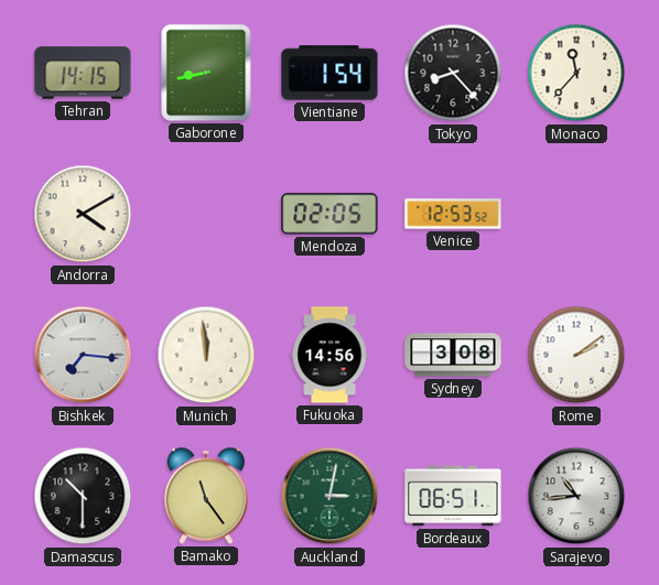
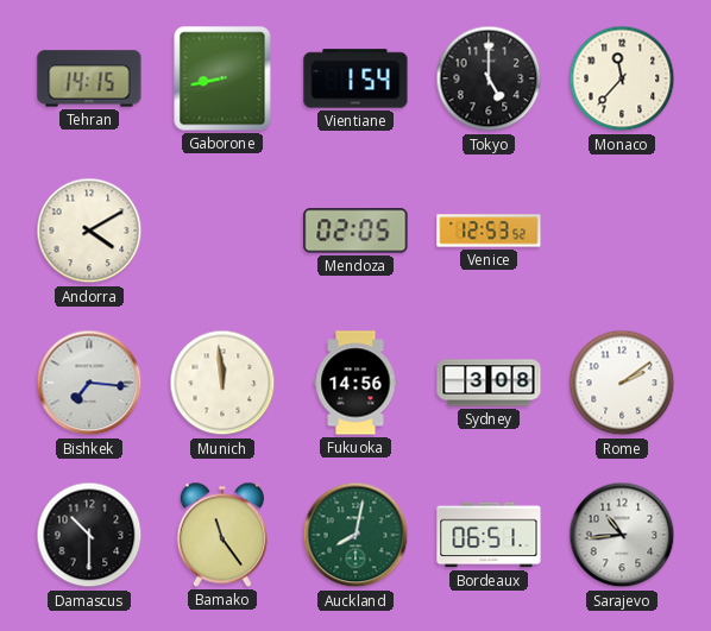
Tokyo: 8:23 -> 5:00
Auckland: 3:02 -> 8:02
